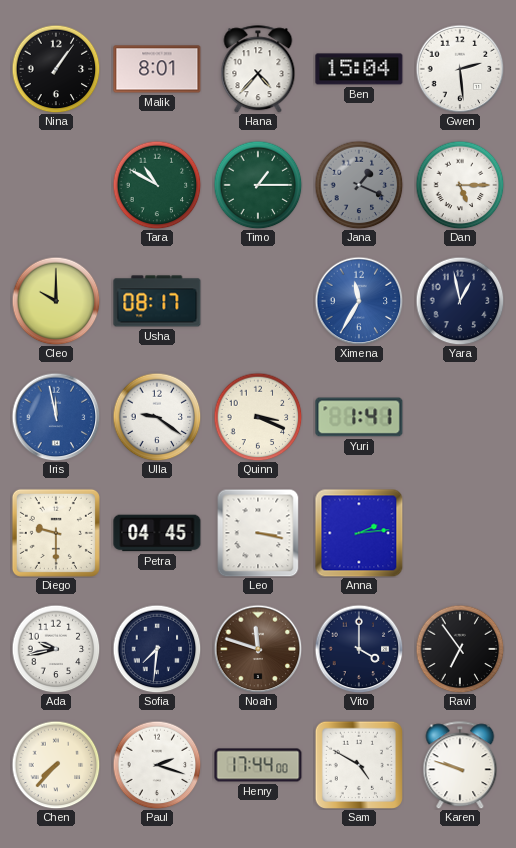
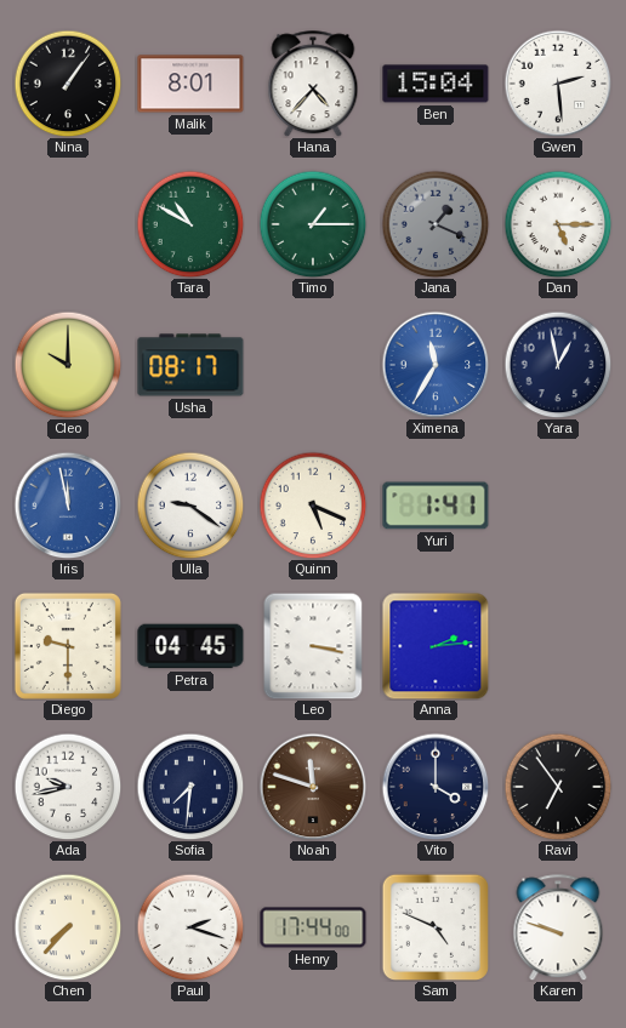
Quinn: 3:19 -> 5:19
Sam: 4:50 -> 4:49
